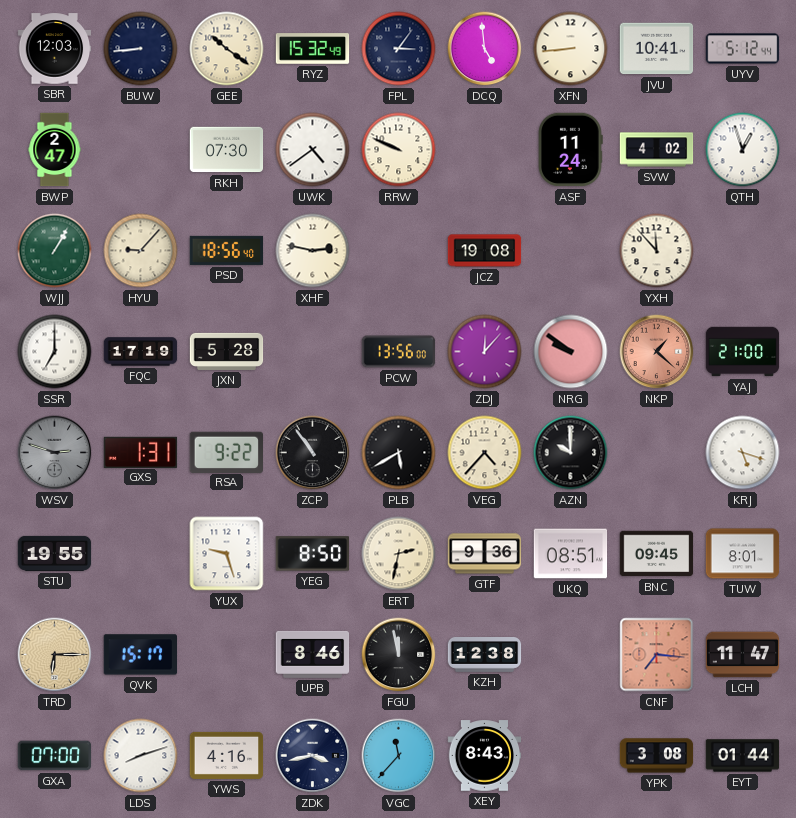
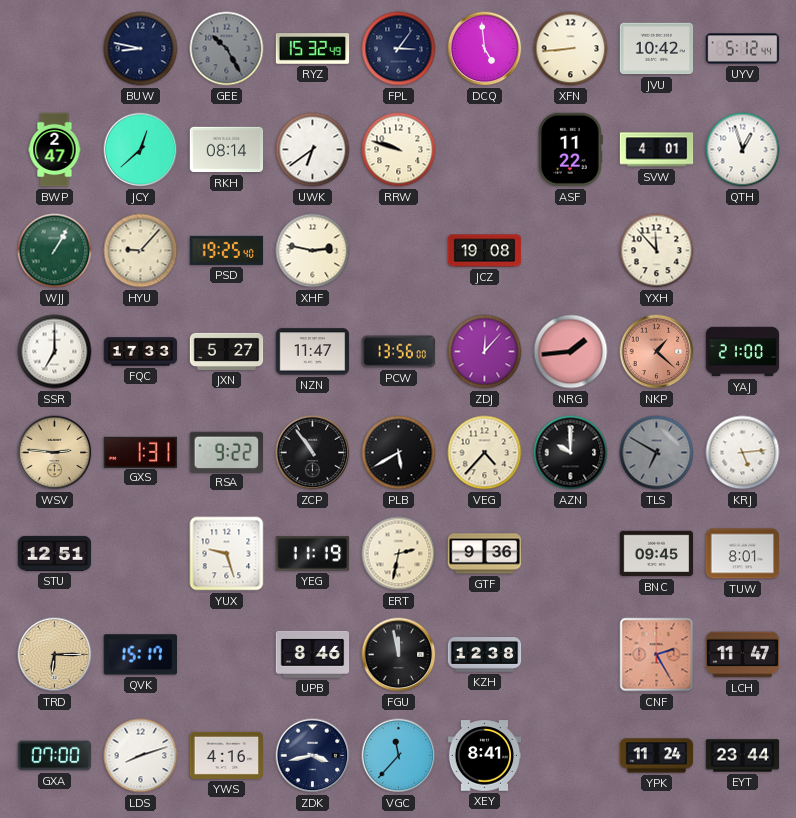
SBR: 12:03 -> none
BUW: 8:44 -> 8:47
GEE: 10:21 -> 10:25
GEE dial: cream -> grey
JVU: 10:41 -> 10:42
JCY: none -> 12:38
RKH: 07:30 -> 08:14
UWK: 4:39 -> 6:39
RRW: 9:49 -> 9:48
ASF: 11:24 -> 11:22
SVW: 4:02 -> 4:01
PSD: 18:56 -> 19:25
FQC: 17:19 -> 17:33
JXN: 5:28 -> 5:27
NZN: none -> 11:47
NRG: 9:51 -> 1:44
WSV: 2:48 -> 2:46
WSV dial: grey -> champagne
TLS: none -> 6:50
KRJ: 5:18 -> 5:14
STU: 19:55 -> 12:51
YEG: 8:50 -> 11:19
UKQ: 08:51 -> none
CNF: 7:16 -> 2:25
XEY: 8:43 -> 8:41
YPK: 3:08 -> 11:24
EYT: 01:44 -> 23:44
